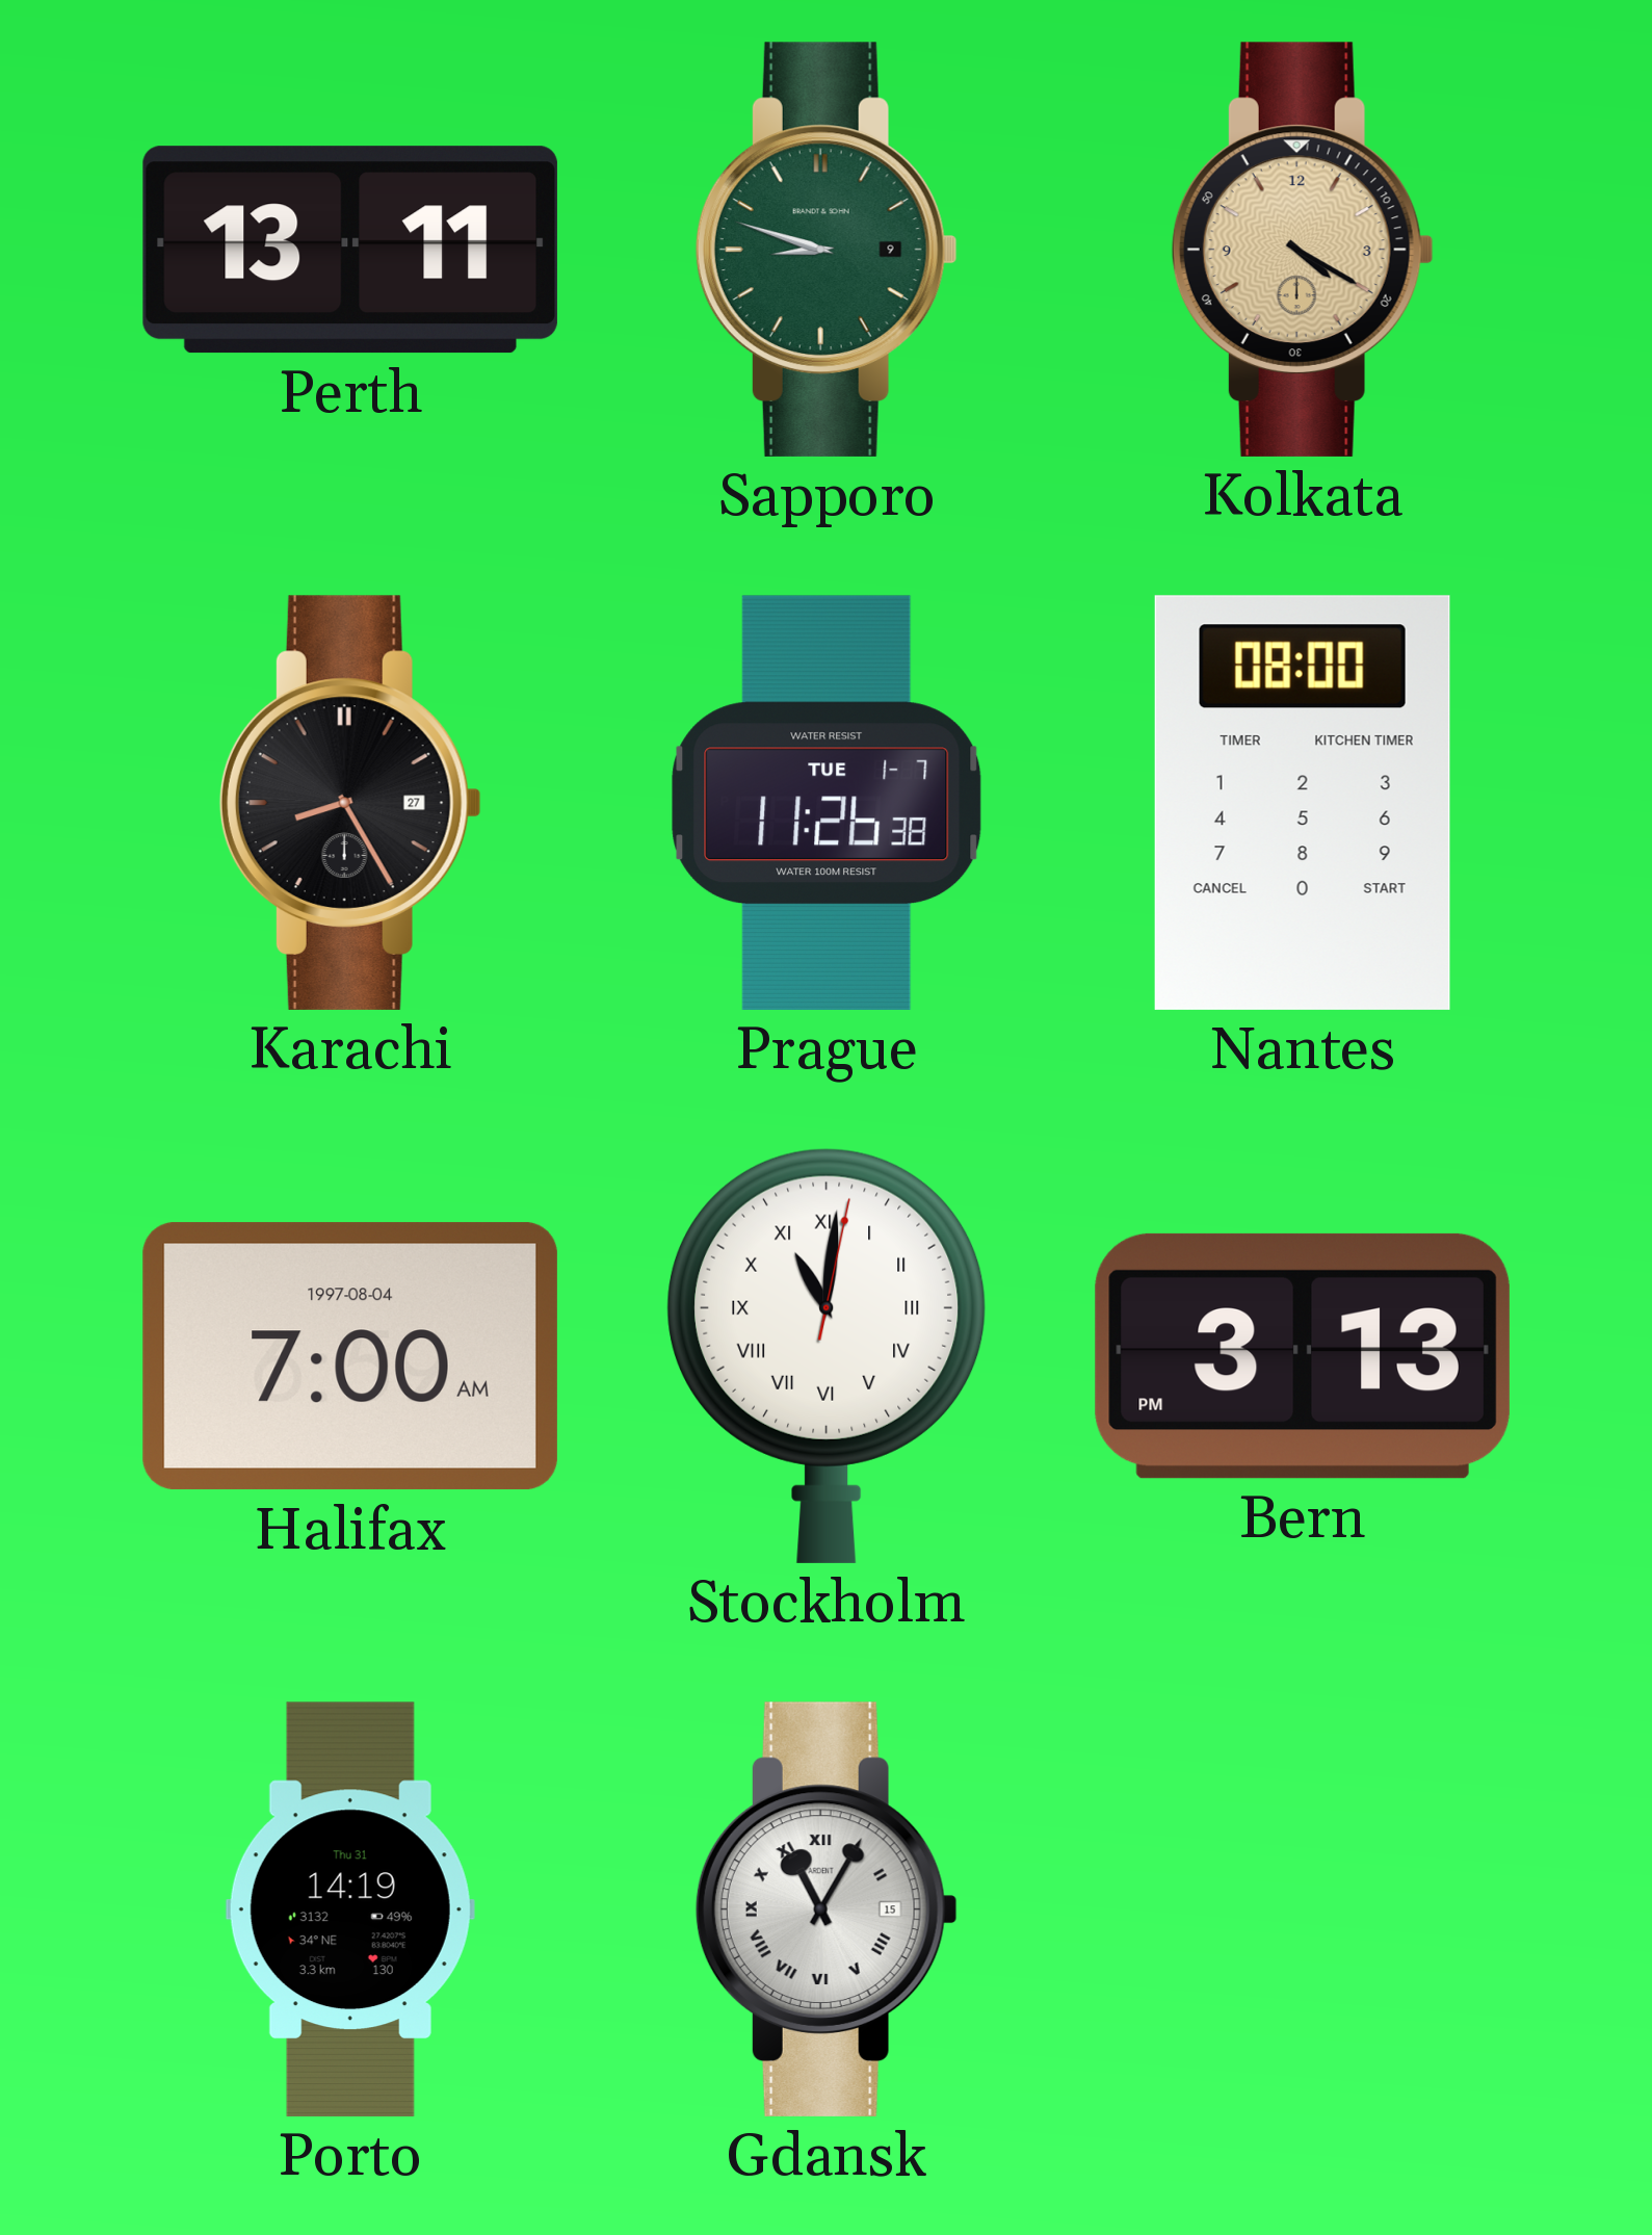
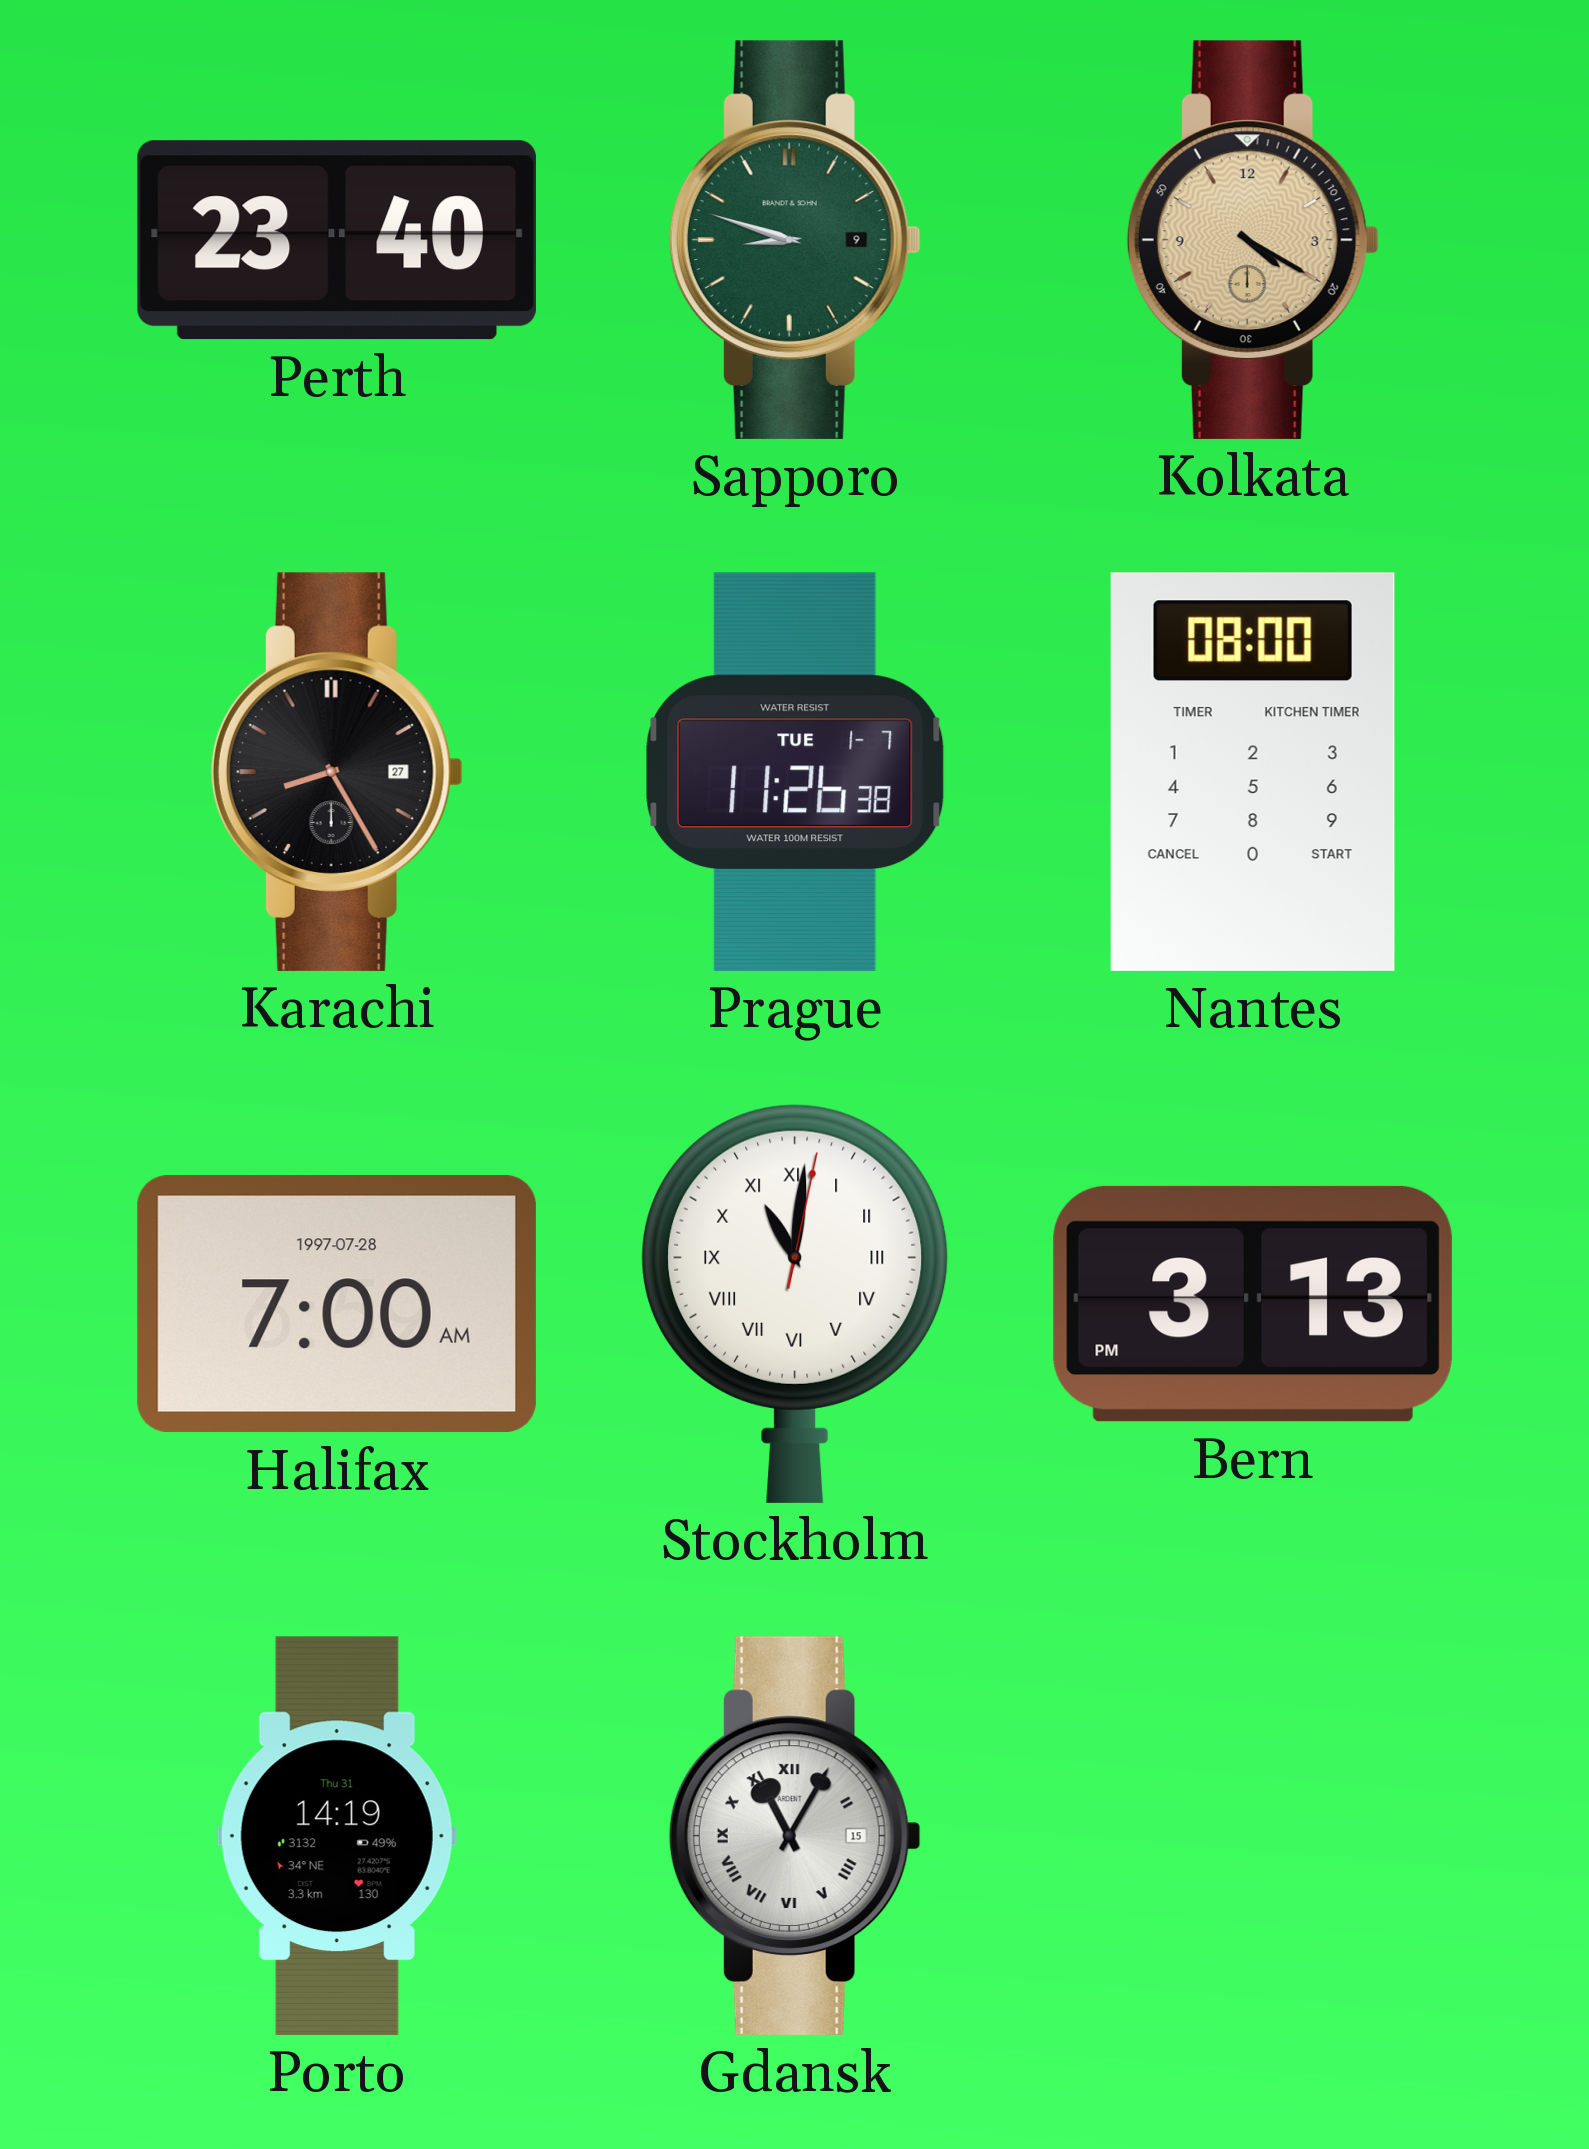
Perth: 13:11 -> 23:40
Halifax date: 1997-08-04 -> 1997-07-28
